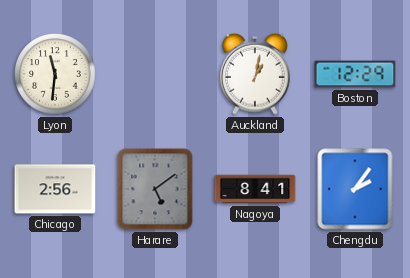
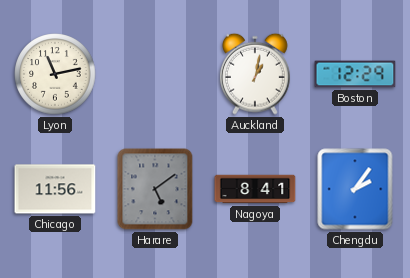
Lyon: 11:31 -> 11:13
Chicago: 2:56 -> 11:56
